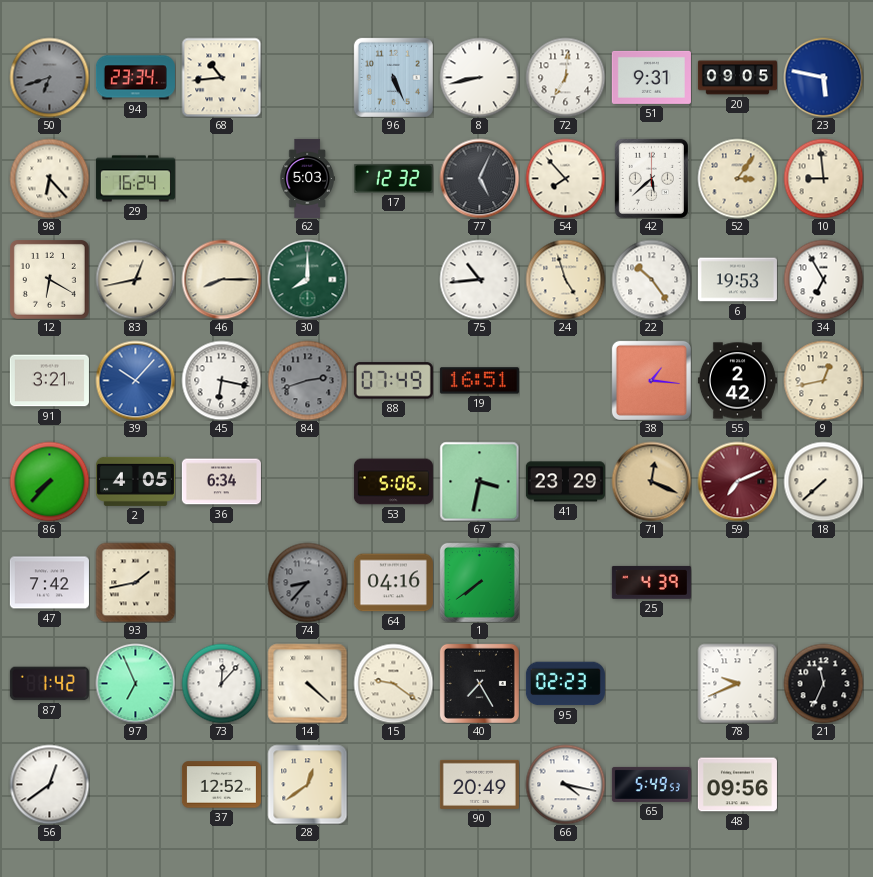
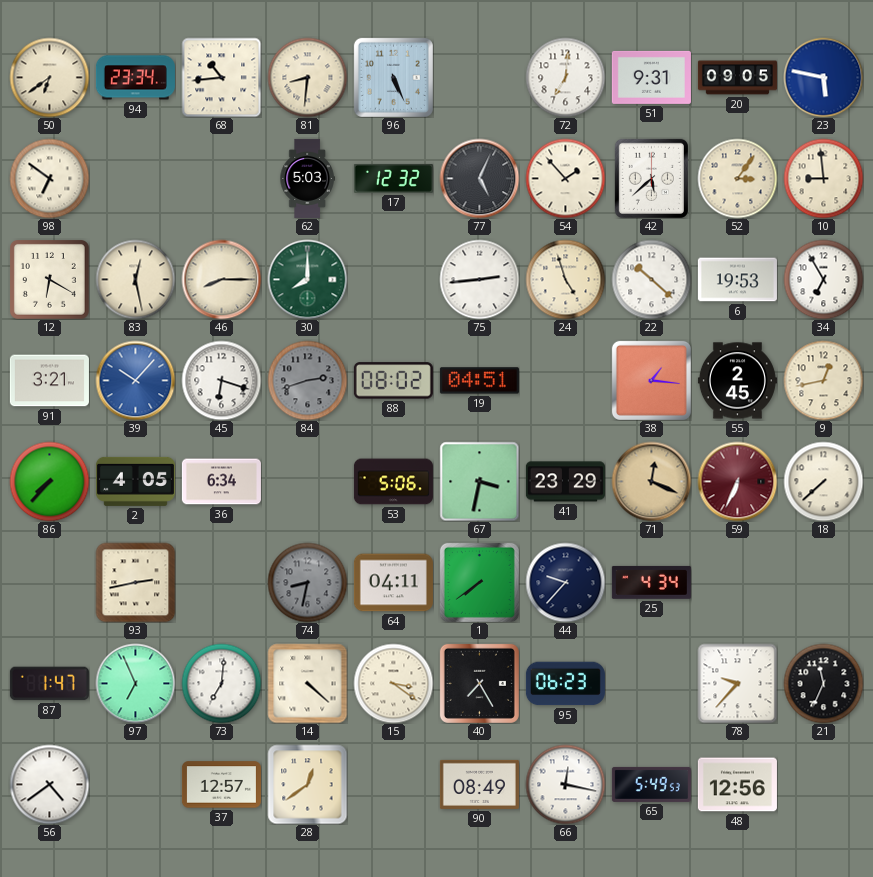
50: 6:42 -> 6:39
50 dial: grey -> cream
81: none -> 8:31
8: 8:43 -> none
98: 6:23 -> 6:51
29: 16:24 -> none
54: 7:53 -> 1:53
83: 12:43 -> 12:28
75: 10:44 -> 2:44
22: 10:24 -> 10:22
45: 6:17 -> 6:18
88: 07:49 -> 08:02
19: 16:51 -> 04:51
55: 2:42 -> 2:45
59: 7:11 -> 6:34
47: 7:42 -> none
93: 1:43 -> 2:43
74: 8:37 -> 8:32
64: 04:16 -> 04:11
44: none -> 9:37
25: 4:39 -> 4:34
87: 1:42 -> 1:47
73: 12:07 -> 7:01
15: 9:21 -> 3:21
95: 02:23 -> 06:23
78: 9:41 -> 9:37
56: 12:39 -> 4:39
37: 12:52 -> 12:57
90: 20:49 -> 08:49
66: 4:17 -> 12:17
48: 09:56 -> 12:56
